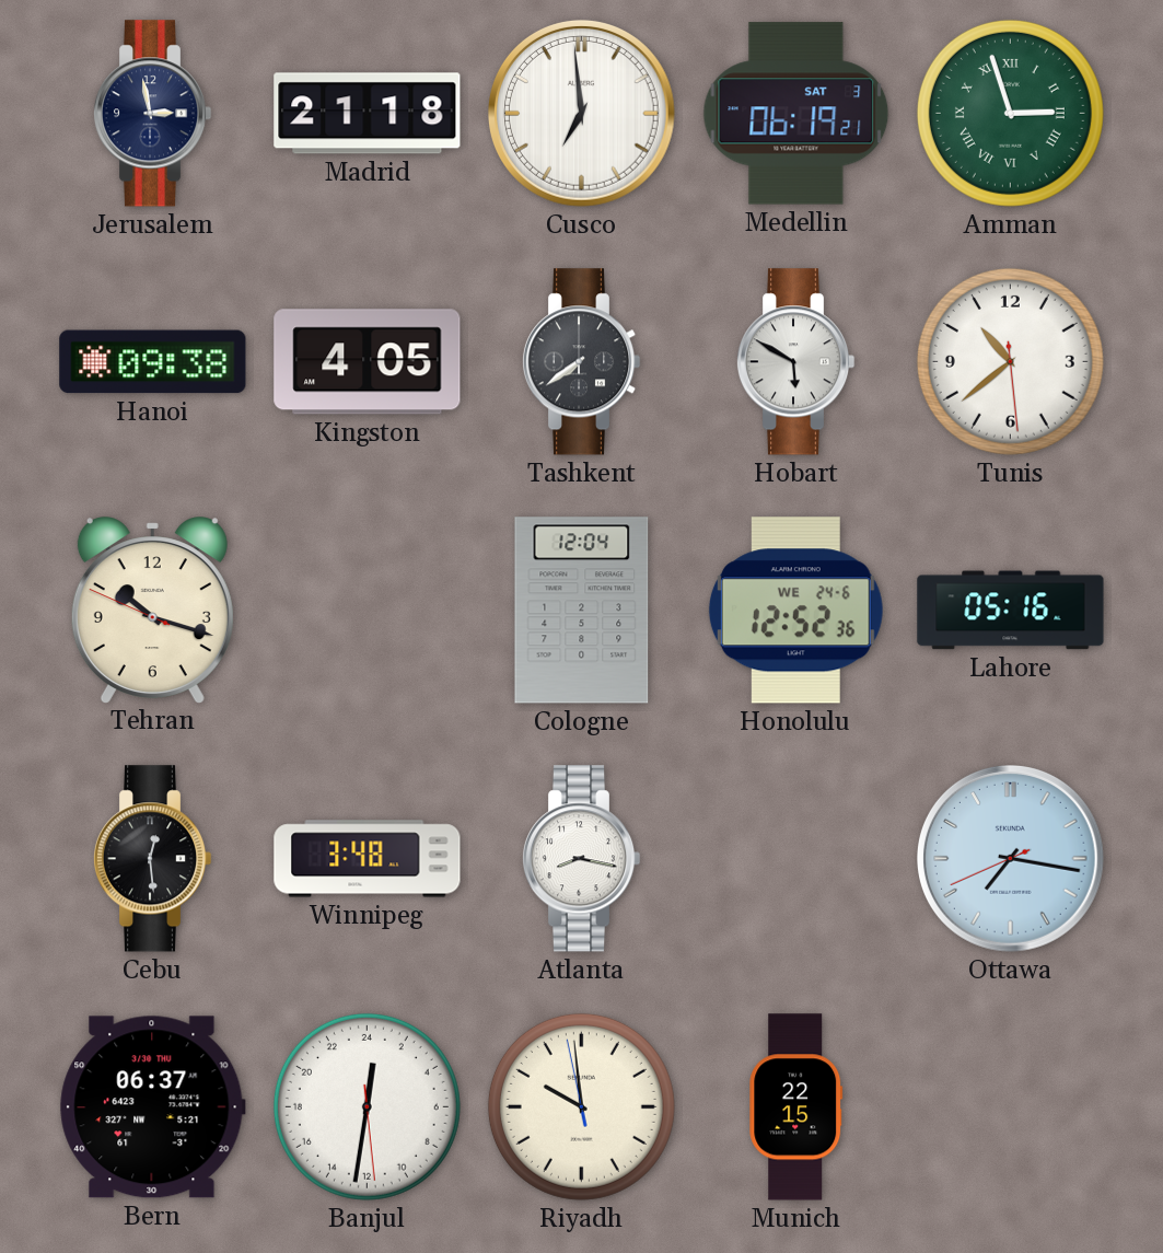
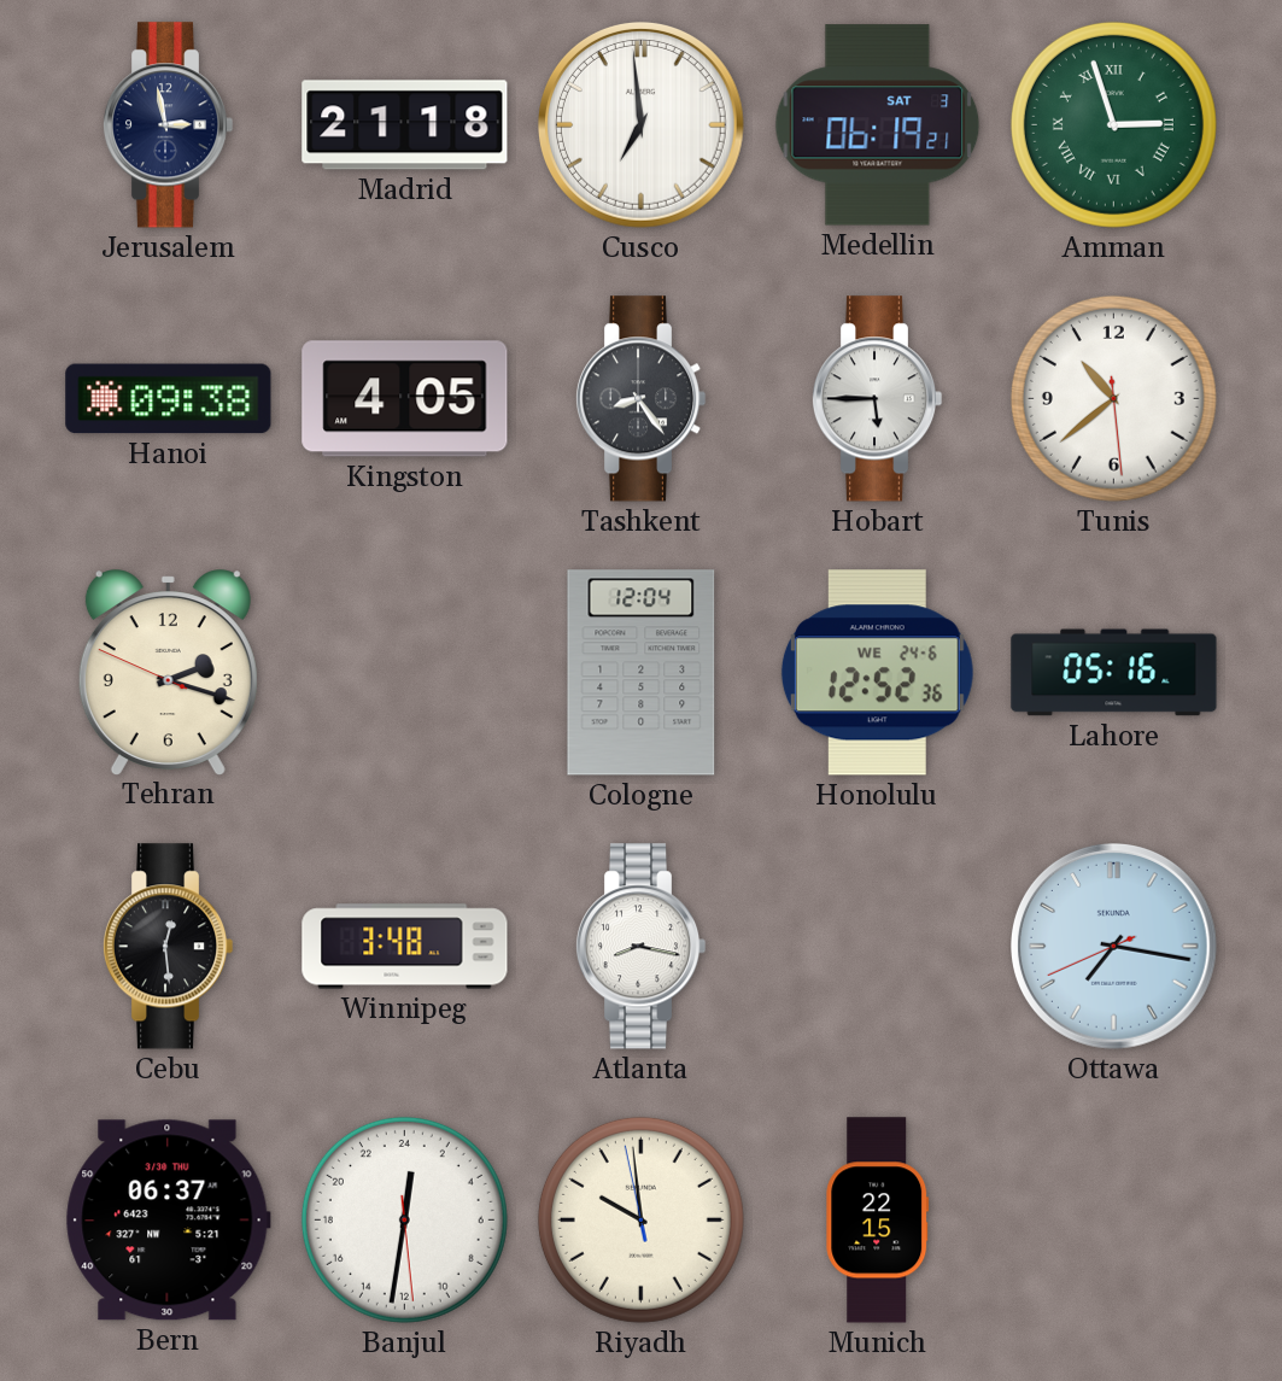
Tashkent: 7:39 -> 8:24
Hobart: 5:50 -> 5:45
Tehran: 10:17 -> 2:17
